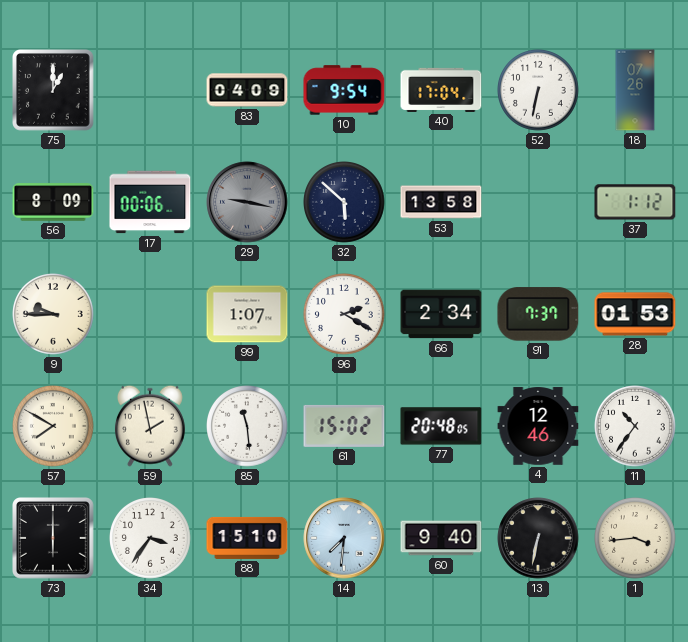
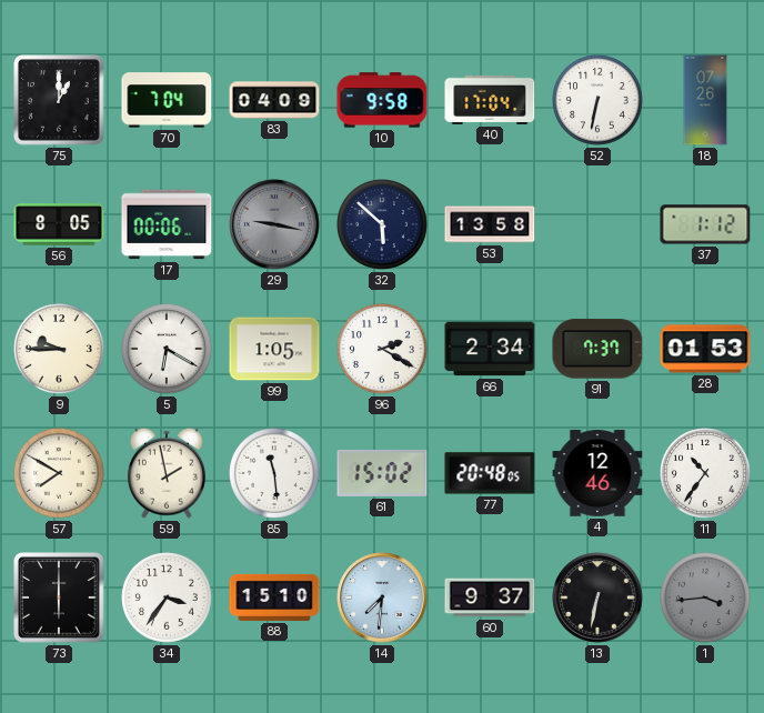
70: none -> 7:04
10: 9:54 -> 9:58
56: 8:09 -> 8:05
5: none -> 6:20
99: 1:07 -> 1:05
60: 9:40 -> 9:37
1 dial: cream -> grey
